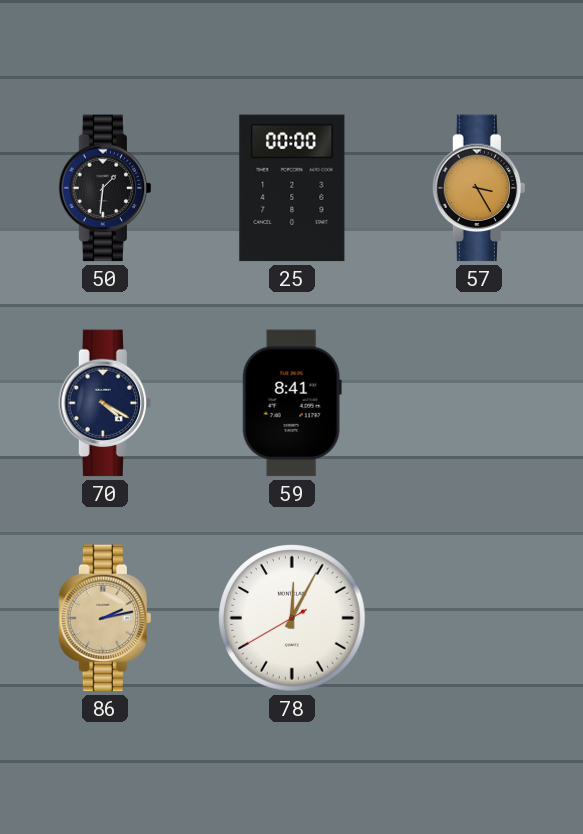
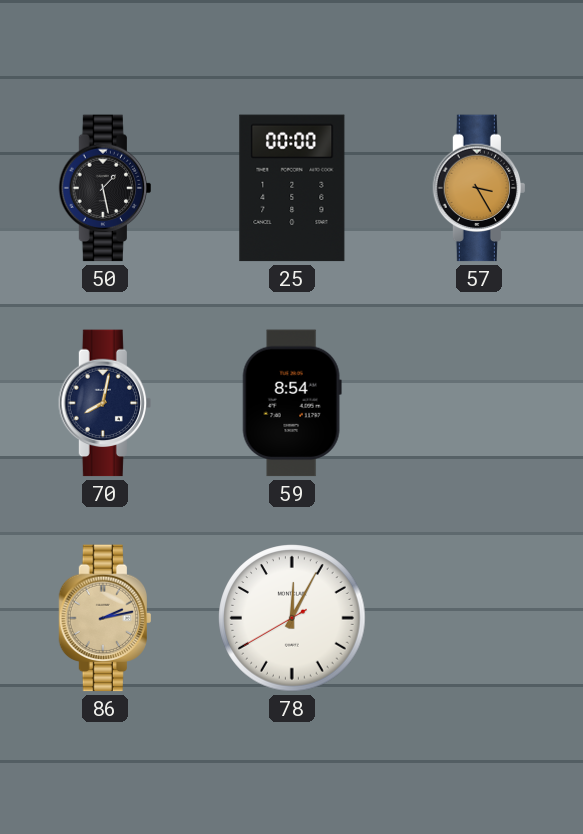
50: 1:31 -> 1:28
70: 4:20 -> 8:02
59: 8:41 -> 8:54
